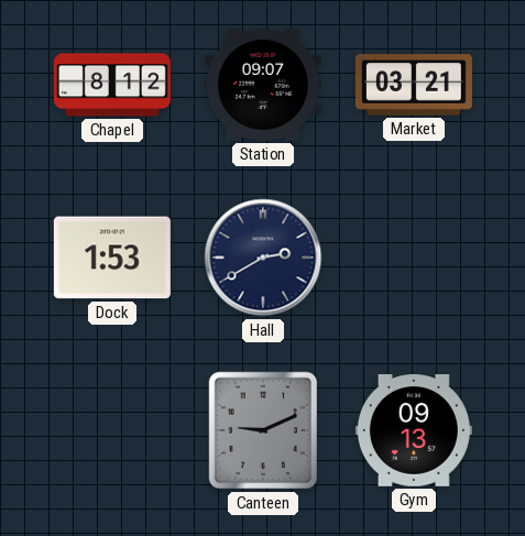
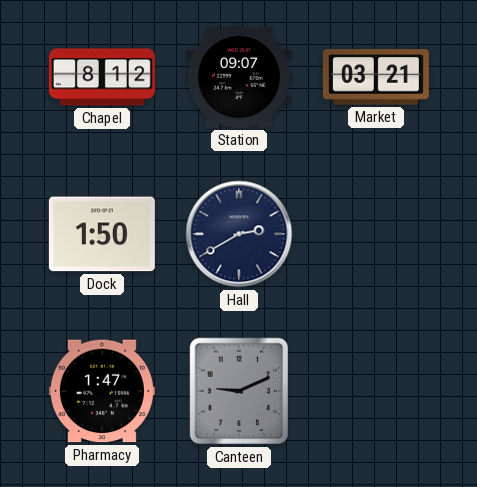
Dock: 1:53 -> 1:50
Pharmacy: none -> 1:47
Gym: 09:13 -> none
